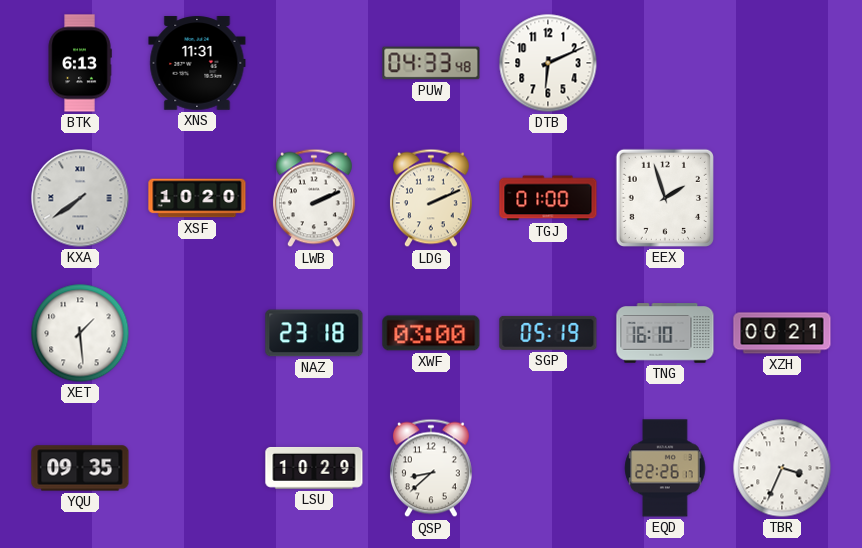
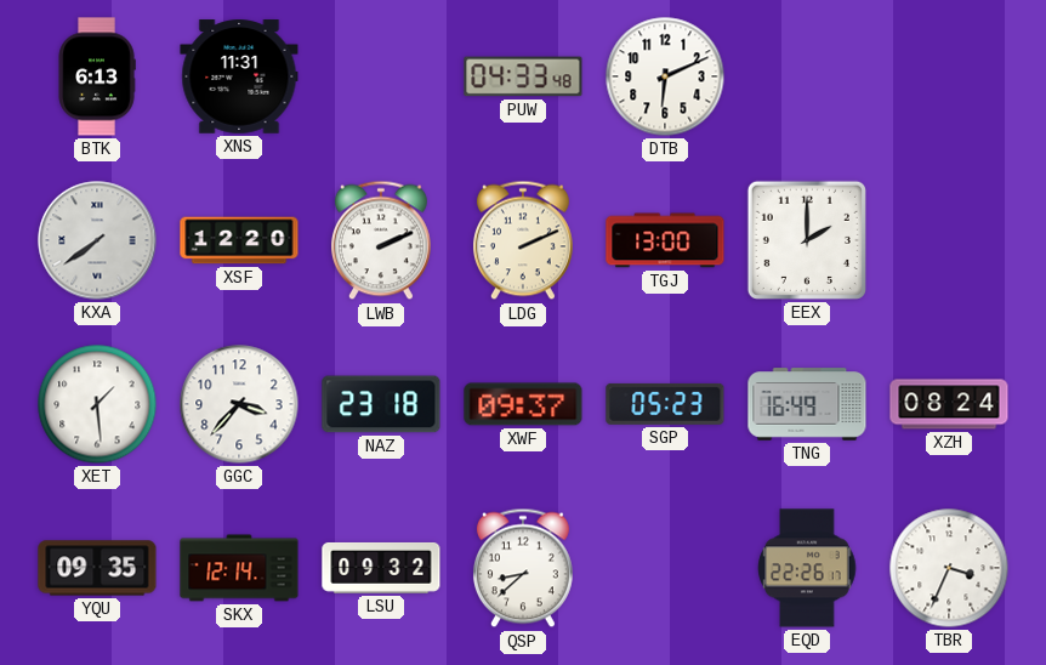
XSF: 10:20 -> 12:20
TGJ: 01:00 -> 13:00
EEX: 1:57 -> 2:00
GGC: none -> 3:37
XWF: 03:00 -> 09:37
SGP: 05:19 -> 05:23
TNG: 16:10 -> 16:49
XZH: 00:21 -> 08:24
SKX: none -> 12:14
LSU: 10:29 -> 09:32
